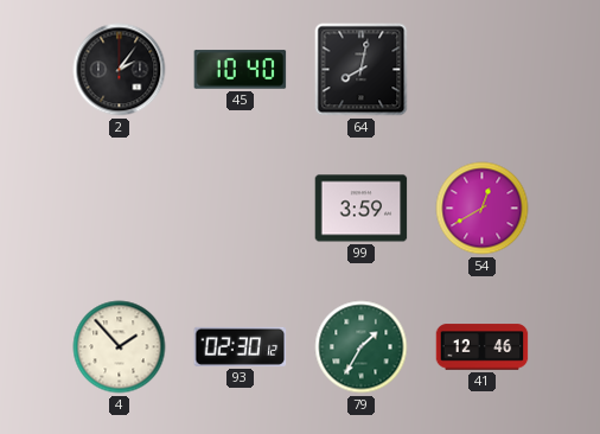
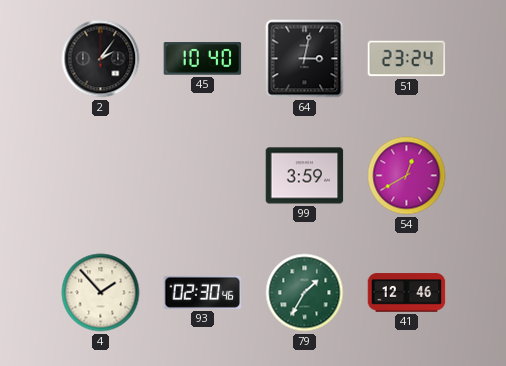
64: 8:02 -> 3:02
51: none -> 23:24
93: 02:30:12 -> 02:30:46
